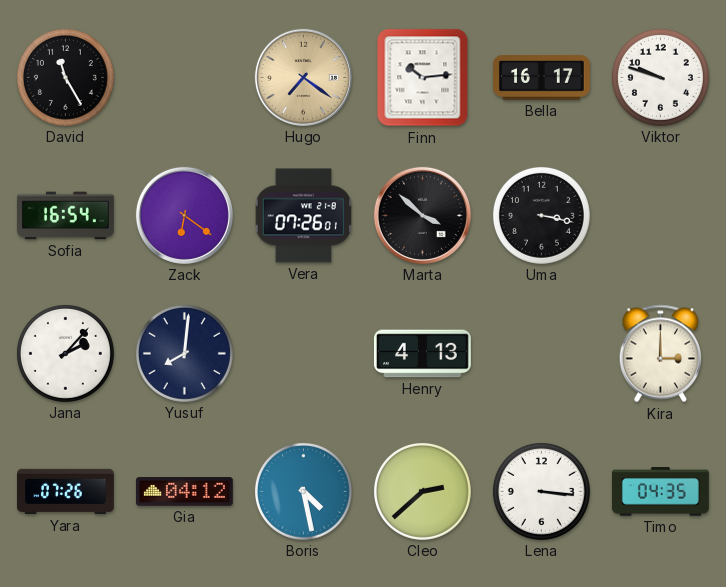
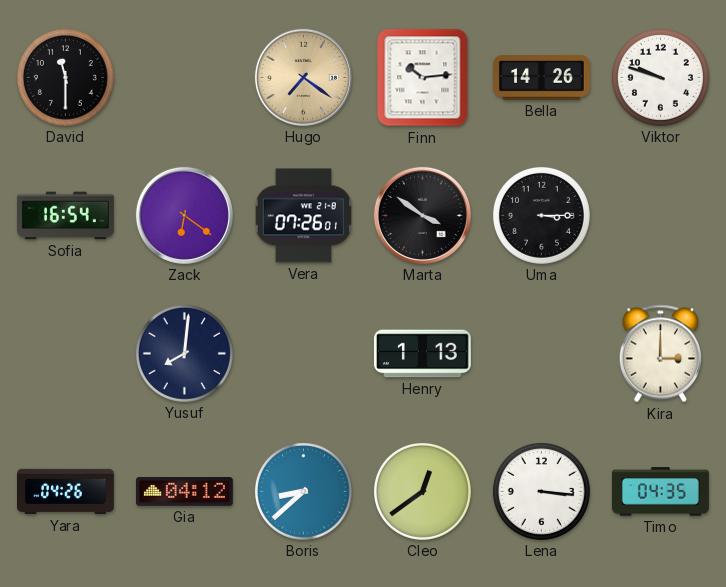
David: 11:25 -> 11:30
Bella: 16:17 -> 14:26
Marta: 3:52 -> 3:51
Uma: 3:17 -> 3:15
Jana: 2:07 -> none
Henry: 4:13 -> 1:13
Yara: 07:26 -> 04:26
Boris: 4:28 -> 8:38
Cleo: 2:38 -> 12:39
